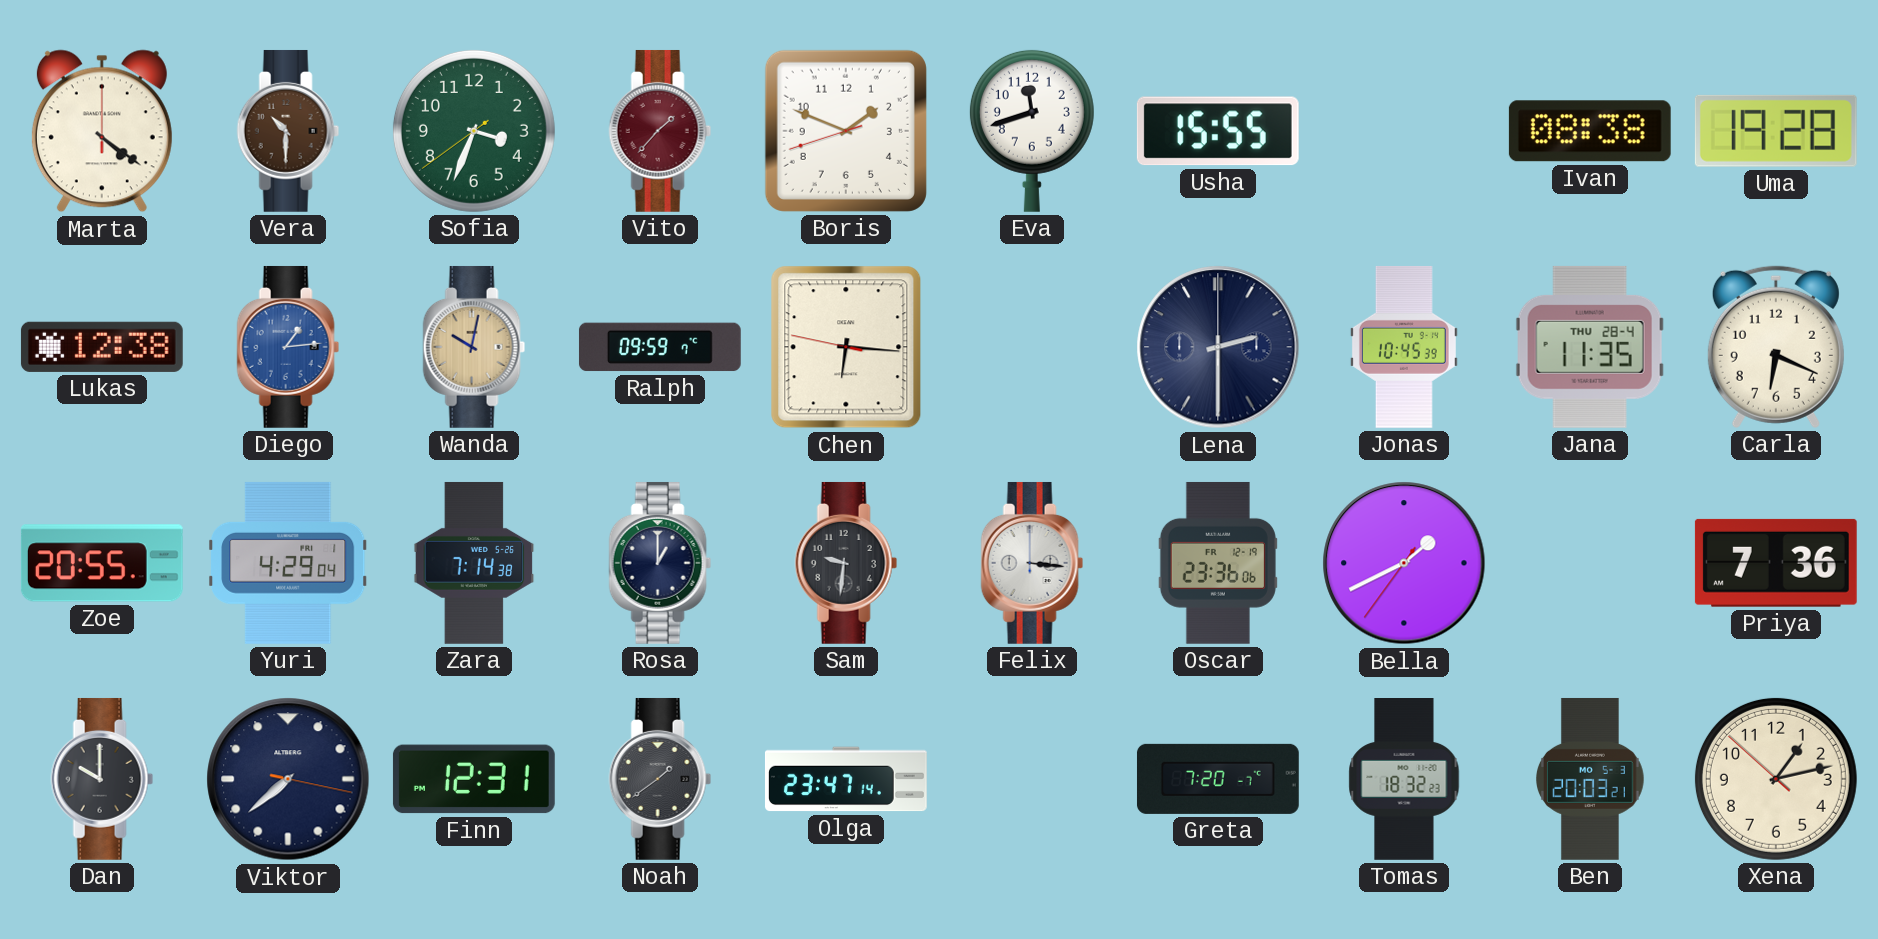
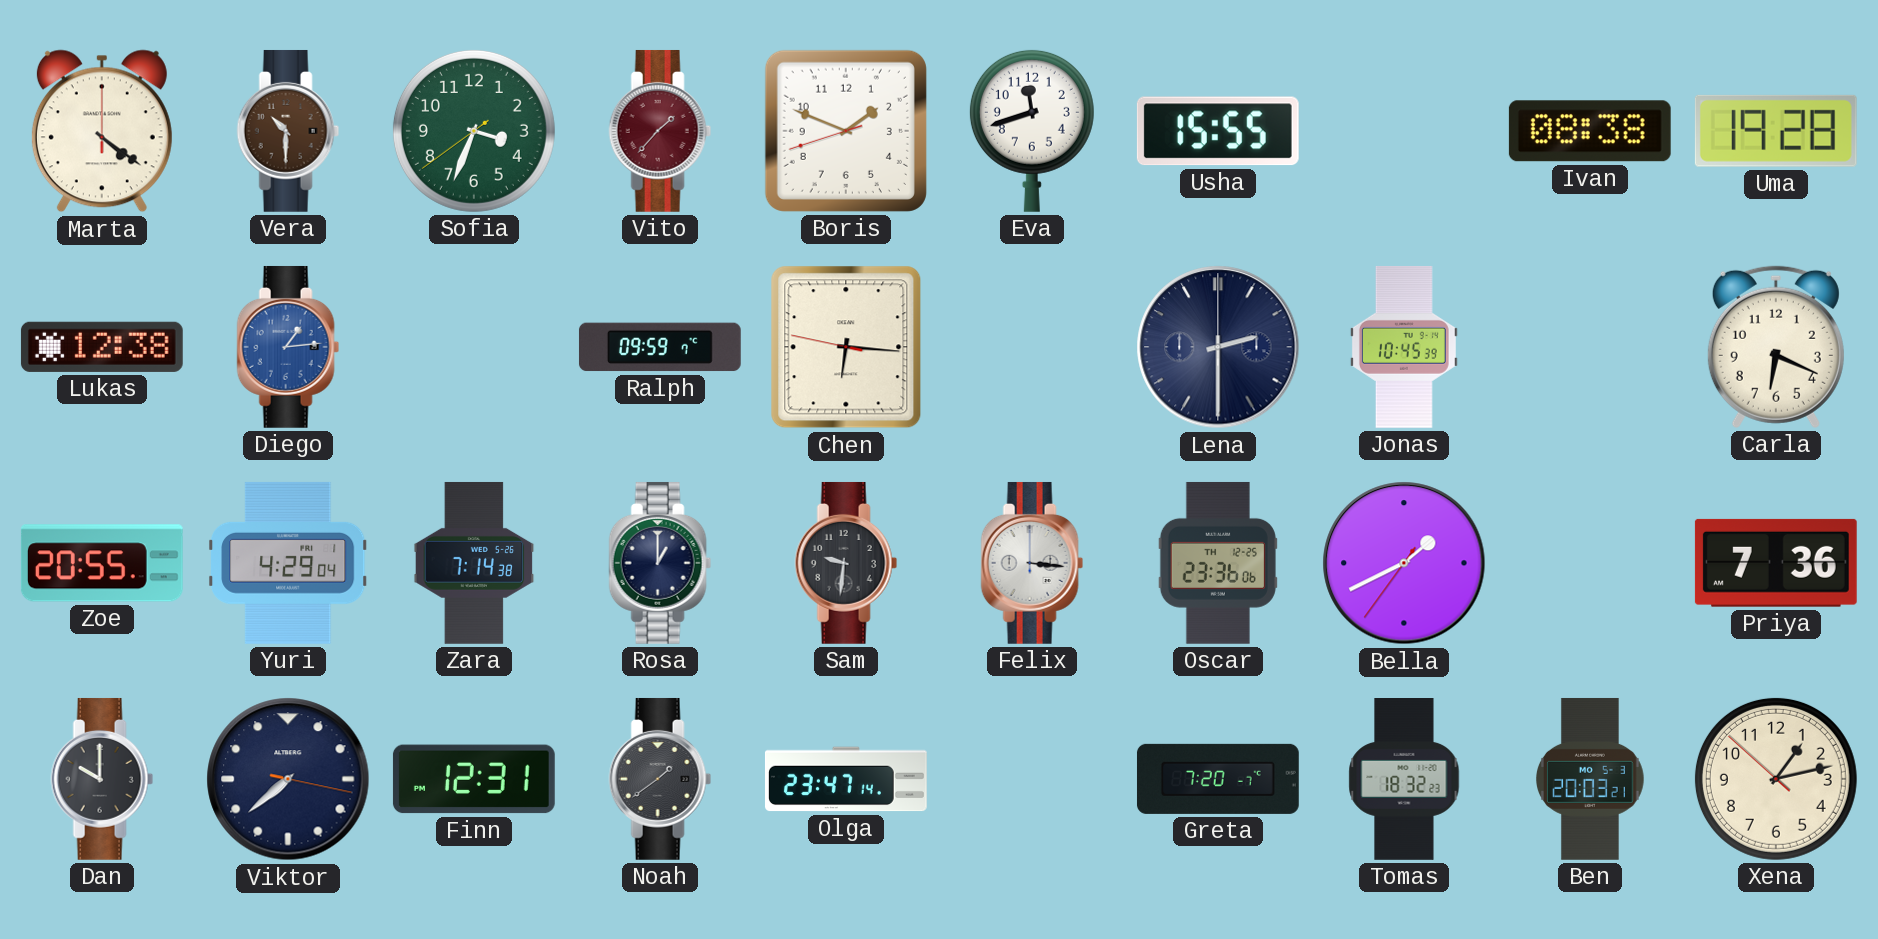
Wanda: 10:02 -> none
Jana: 11:35 -> none
Oscar date: FR 12-19 -> TH 12-25
